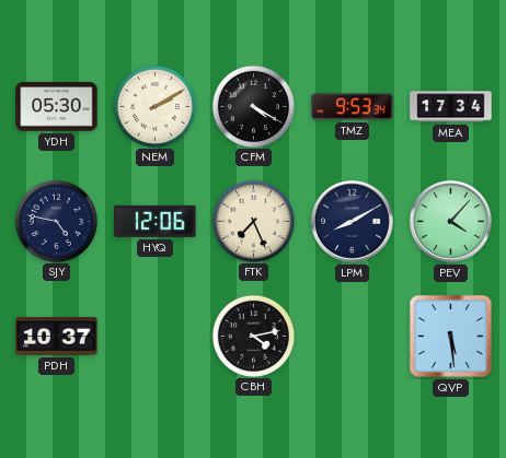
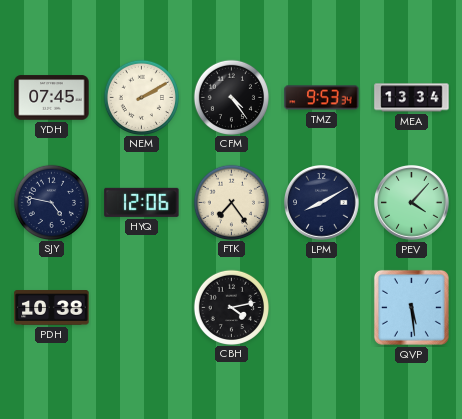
YDH: 05:30 -> 07:45
CFM: 4:20 -> 4:24
MEA: 17:34 -> 13:34
FTK: 7:26 -> 7:24
PDH: 10:37 -> 10:38
